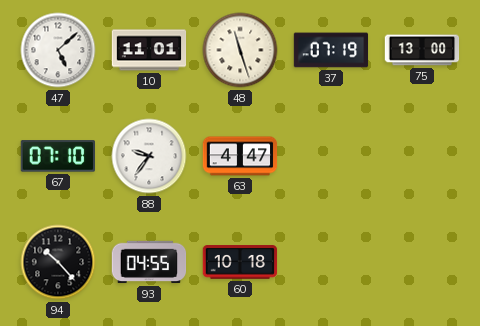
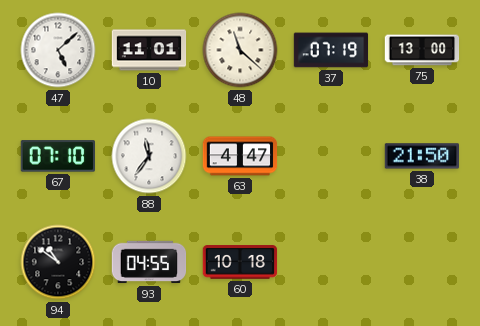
48: 11:27 -> 11:22
88: 9:36 -> 11:36
38: none -> 21:50
94: 10:23 -> 10:51
